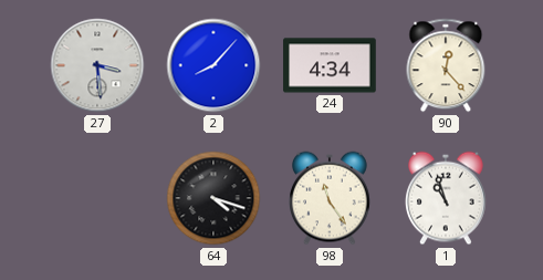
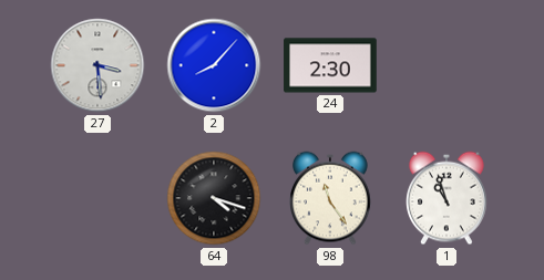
24: 4:34 -> 2:30
90: 12:23 -> none
